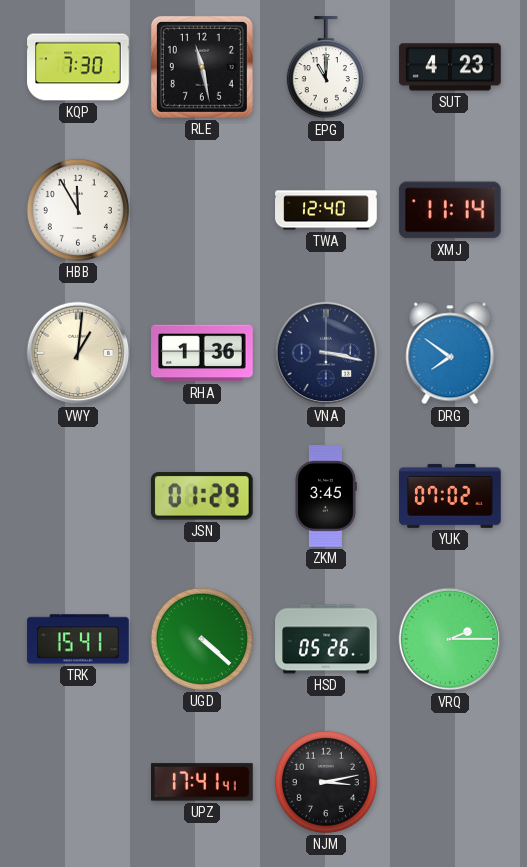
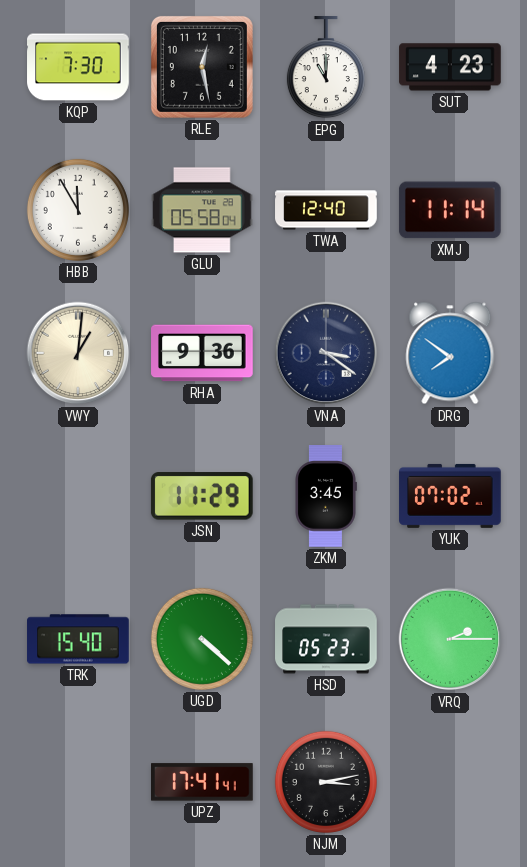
RLE: 11:28 -> 12:28
GLU: none -> 05:58
RHA: 1:36 -> 9:36
VNA: 3:17 -> 3:21
JSN: 01:29 -> 11:29
TRK: 15:41 -> 15:40
HSD: 05:26 -> 05:23
